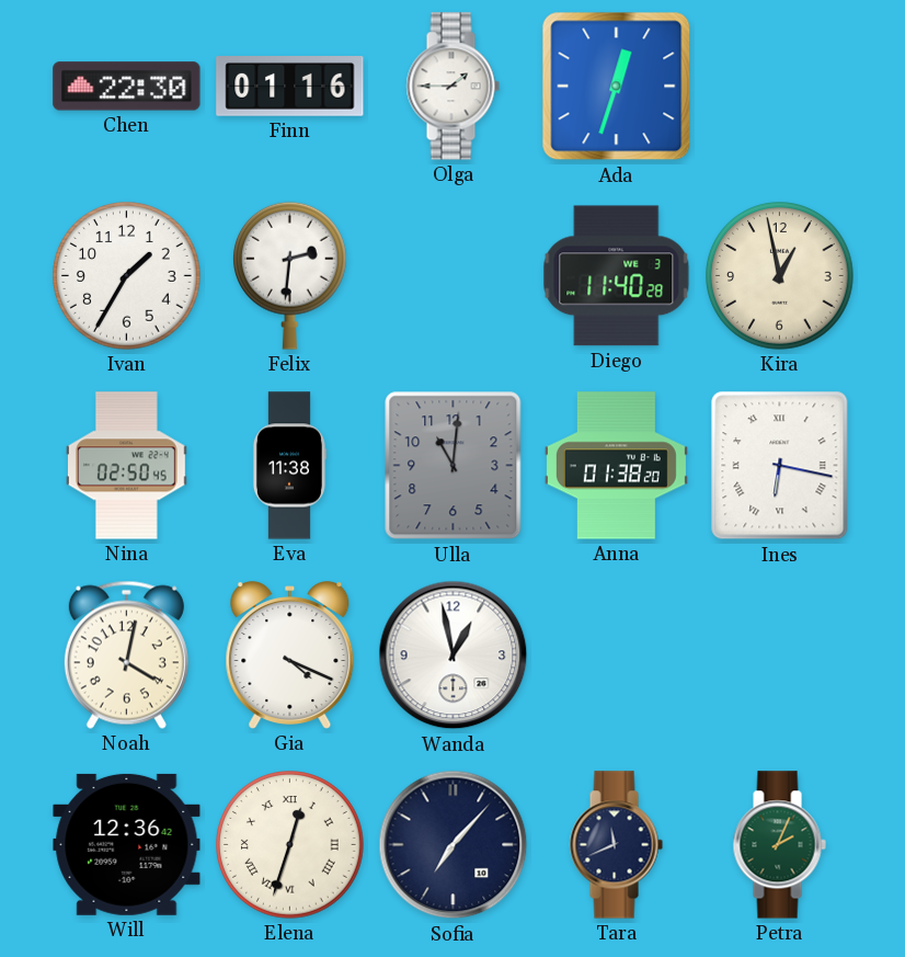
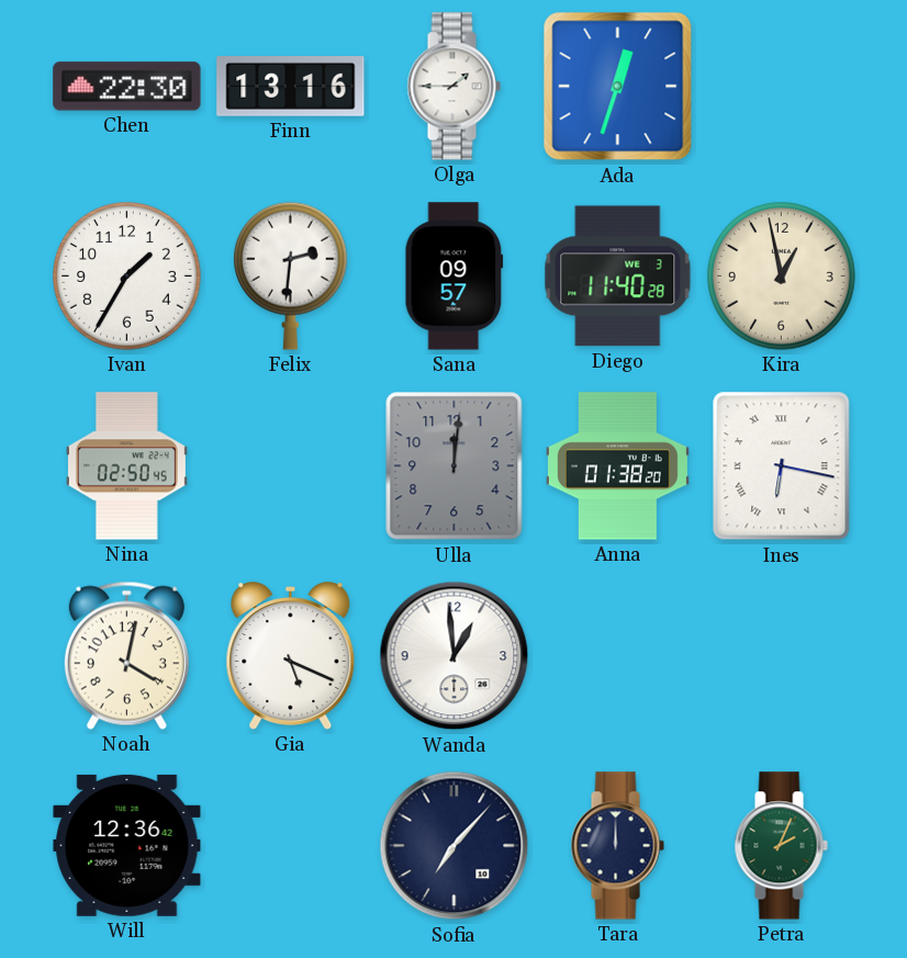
Finn: 01:16 -> 13:16
Sana: none -> 09:57
Eva: 11:38 -> none
Ulla: 11:01 -> 12:01
Gia: 4:19 -> 5:19
Wanda: 12:58 -> 12:59
Elena: 12:33 -> none
Tara: 11:41 -> 12:00
